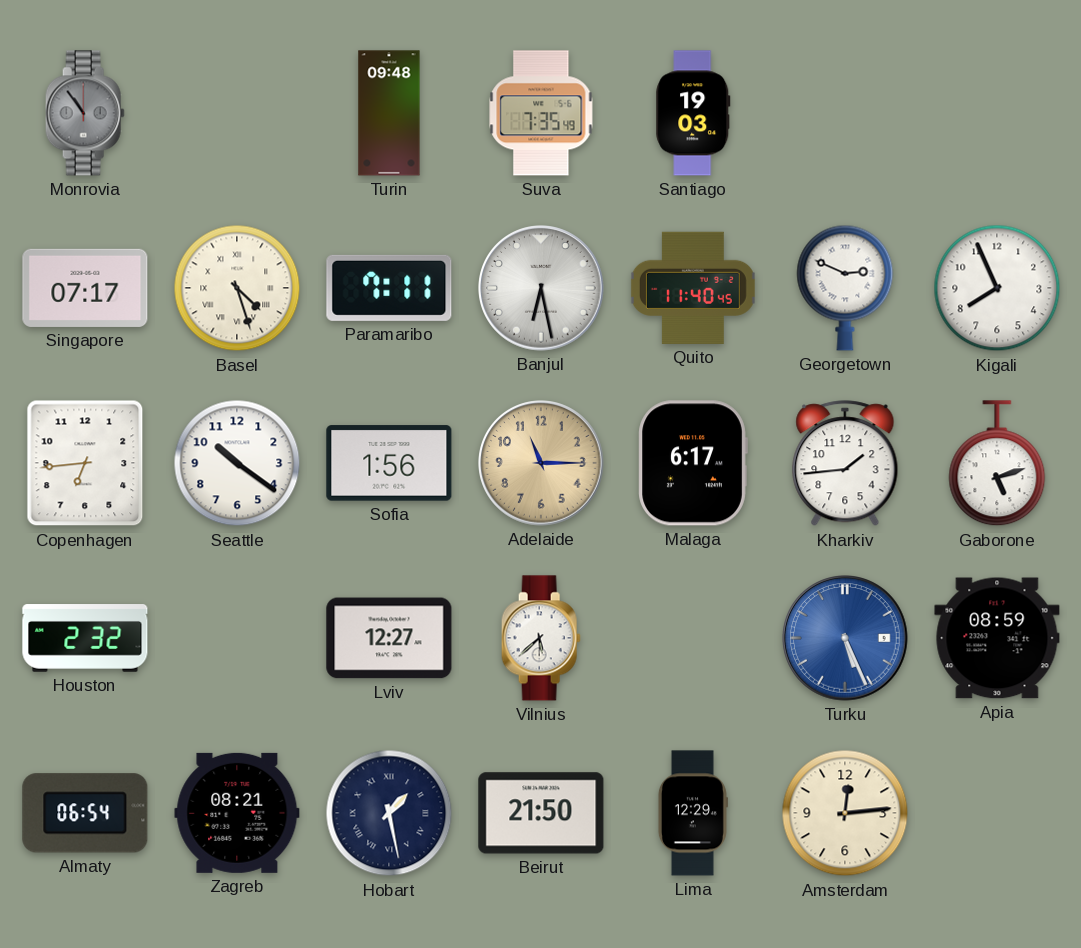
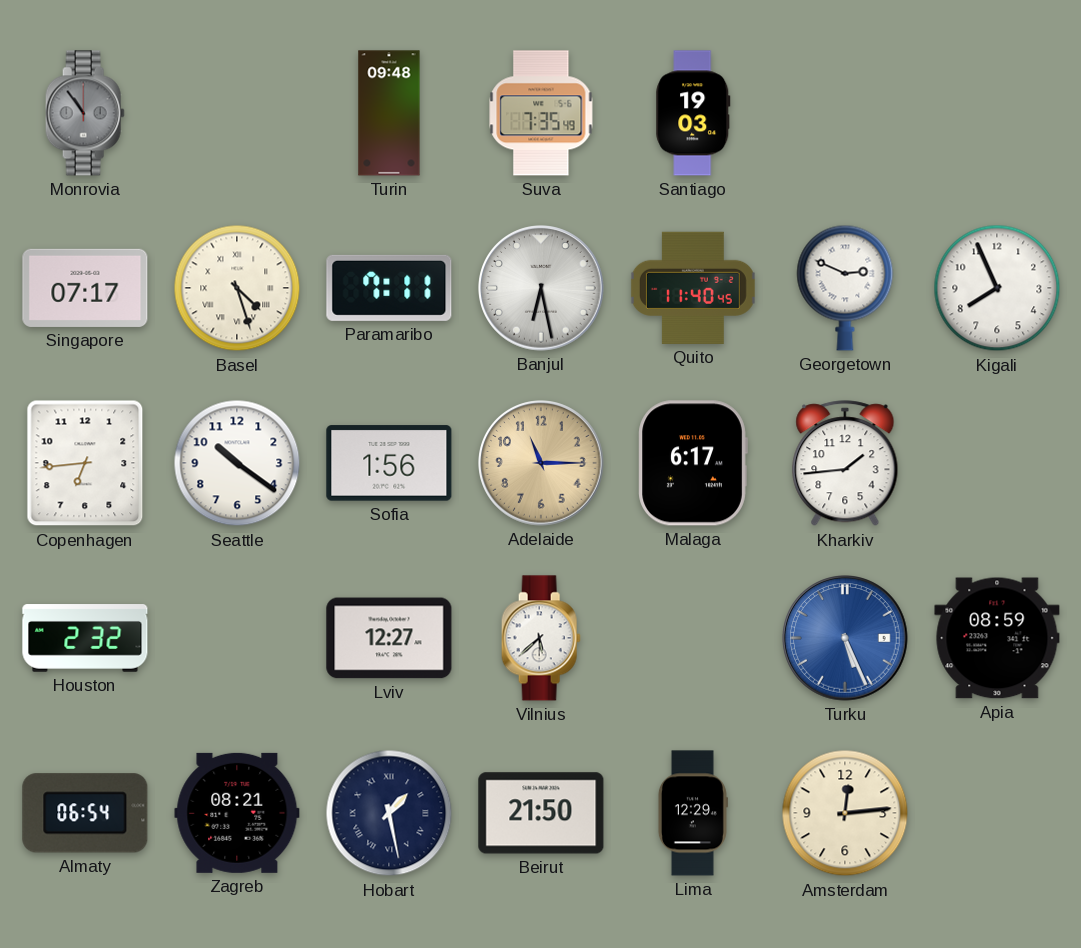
Gaborone: 5:12 -> none
